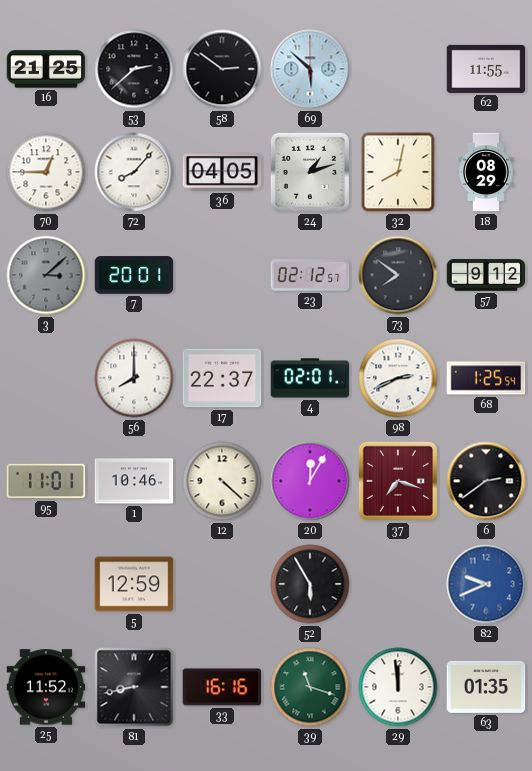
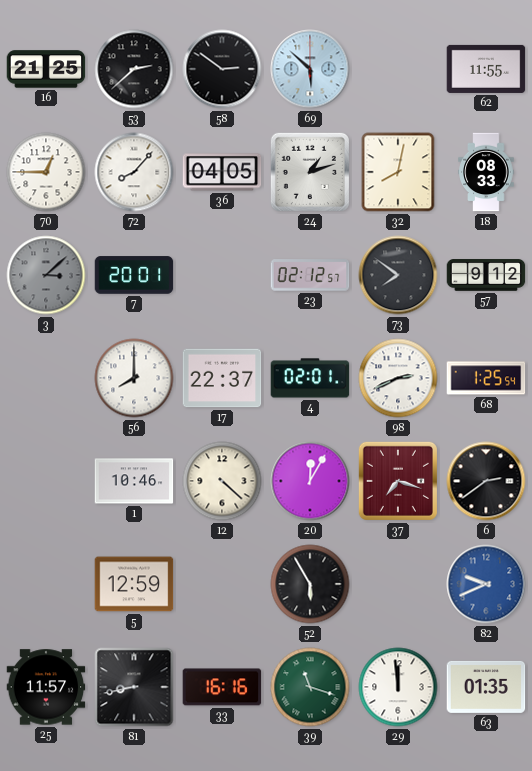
18: 08:29 -> 08:33
95: 11:01 -> none
25: 11:52 -> 11:57
